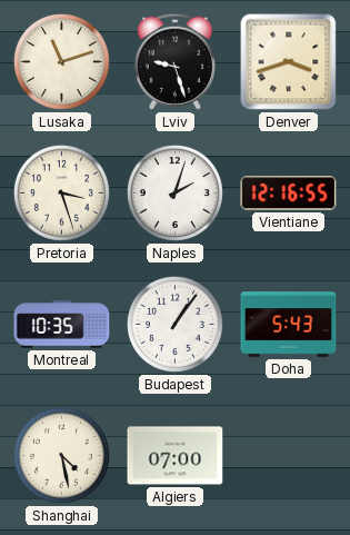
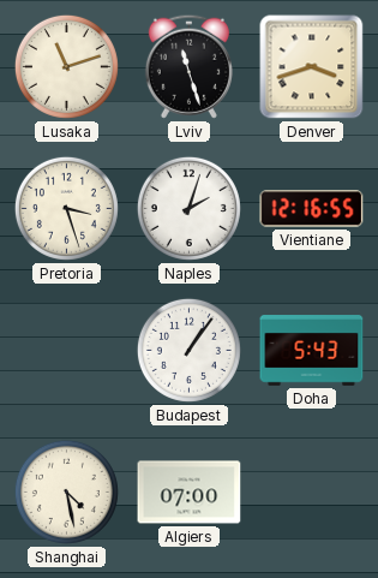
Lviv: 9:27 -> 11:27
Montreal: 10:35 -> none
